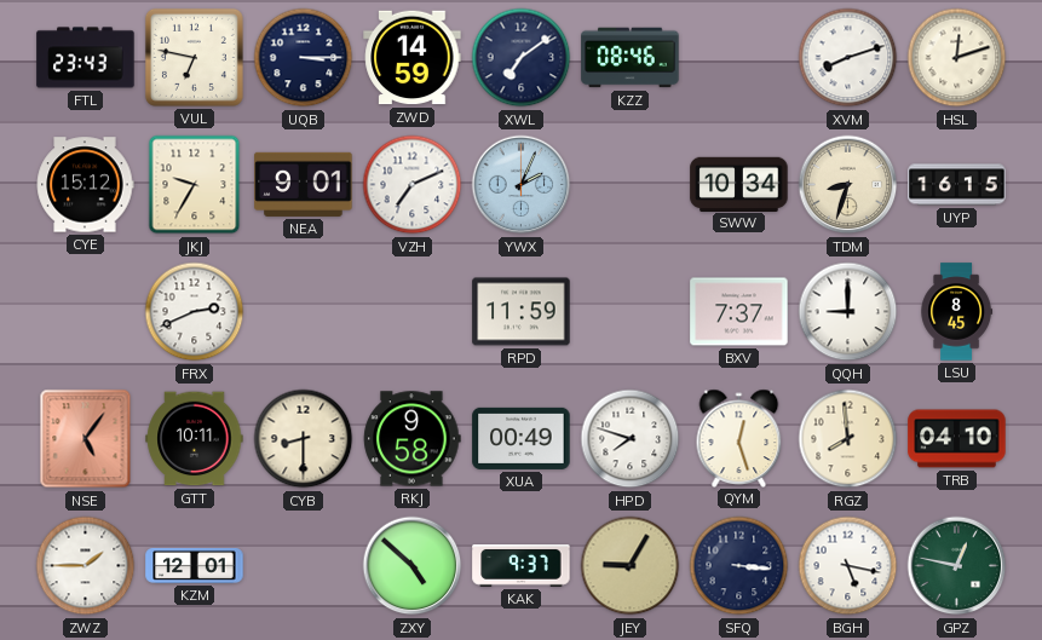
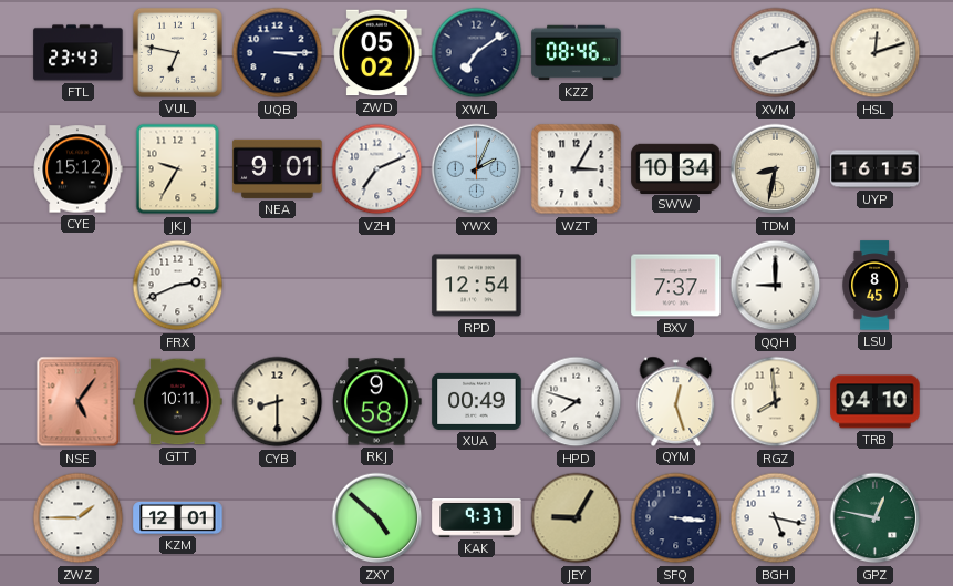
ZWD: 14:59 -> 05:02
WZT: none -> 3:05
TDM: 8:33 -> 8:32
RPD: 11:59 -> 12:54
